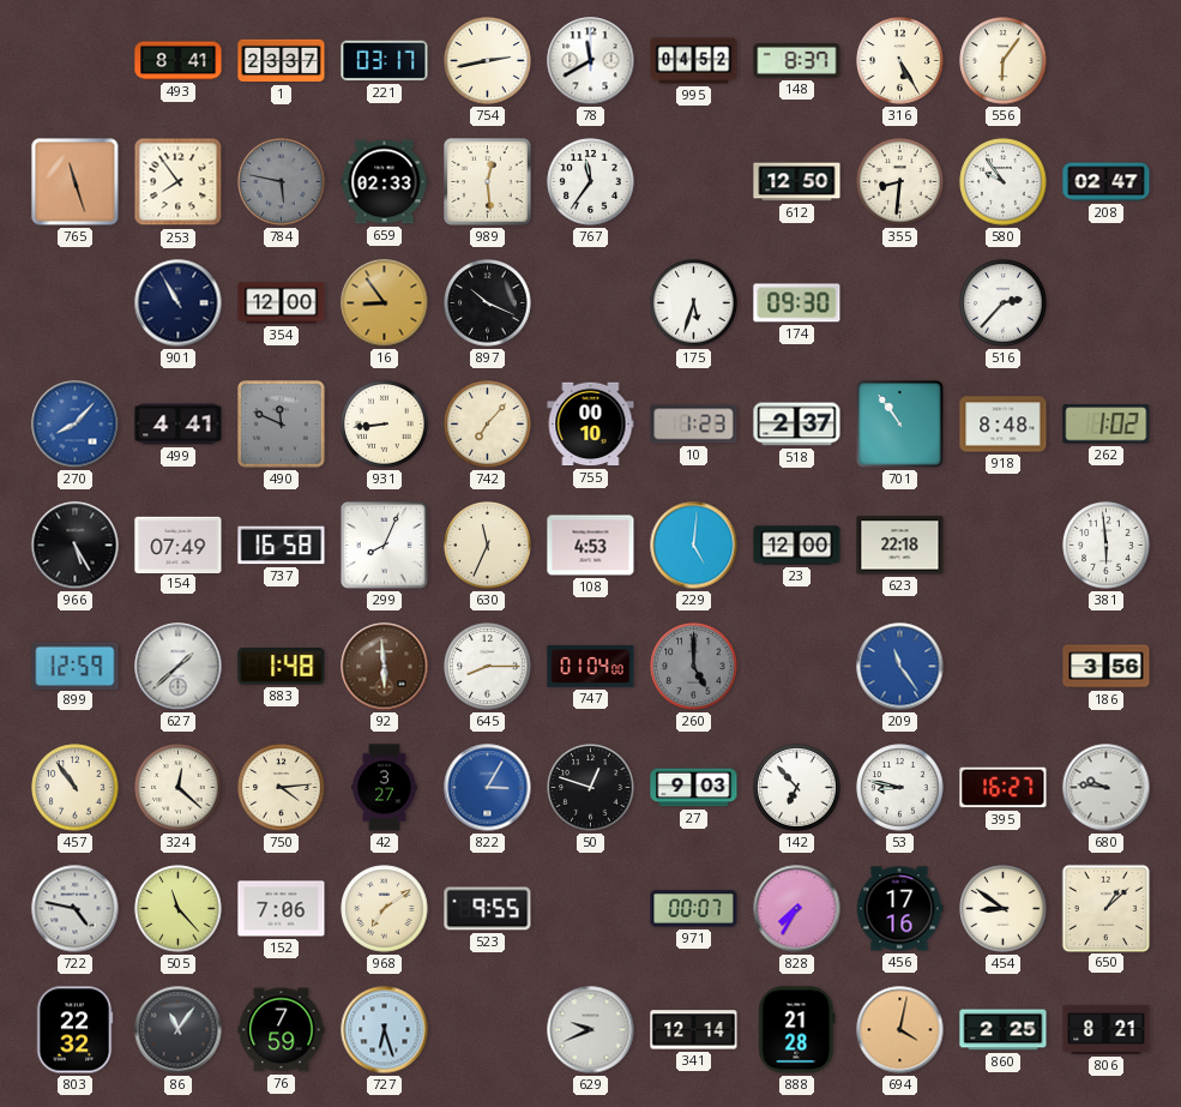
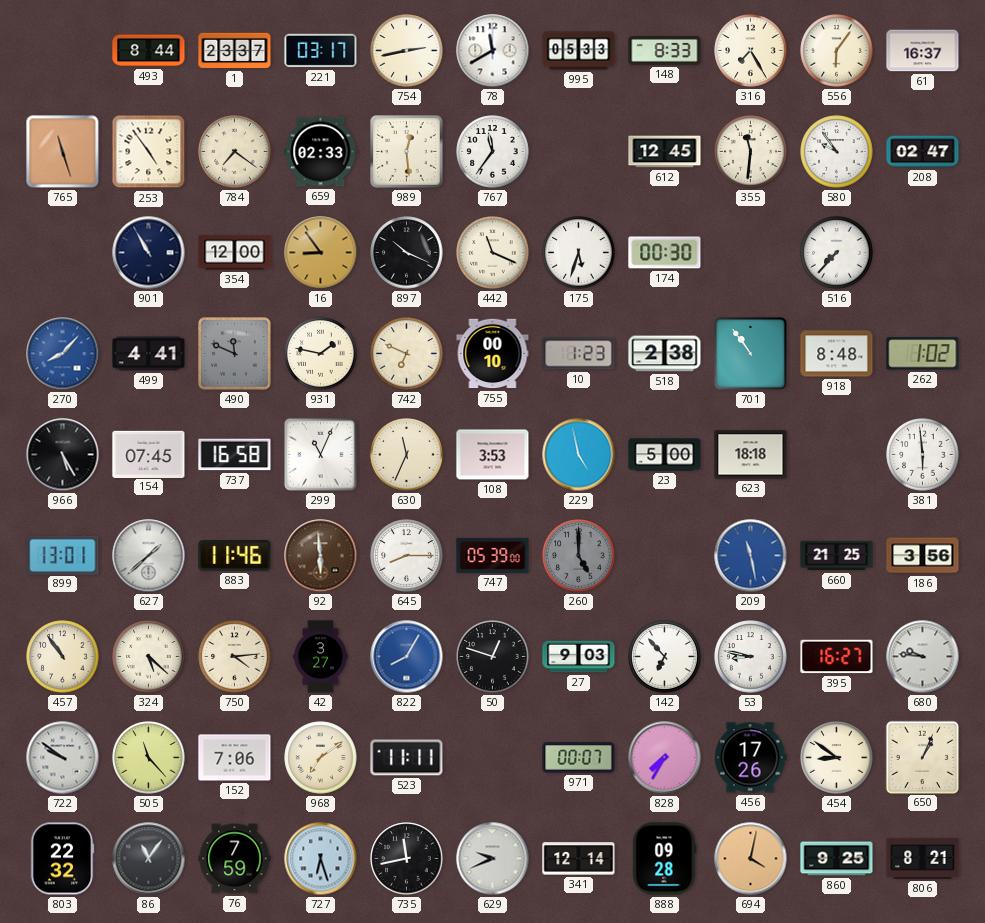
493: 8:41 -> 8:44
995: 04:52 -> 05:33
148: 8:37 -> 8:33
316: 5:25 -> 7:25
61: none -> 16:37
253: 7:54 -> 4:54
784: 5:47 -> 7:21
784 dial: grey -> cream
612: 12:50 -> 12:45
355: 8:31 -> 11:31
442: none -> 11:19
174: 09:30 -> 00:30
516: 2:37 -> 7:37
931: 8:44 -> 1:47
742: 7:07 -> 6:49
518: 2:37 -> 2:38
154: 07:49 -> 07:45
299: 8:04 -> 11:04
108: 4:53 -> 3:53
229: 5:01 -> 4:58
23: 12:00 -> 5:00
623: 22:18 -> 18:18
899: 12:59 -> 13:01
883: 1:48 -> 11:46
747: 01:04 -> 05:39
209: 11:24 -> 11:28
660: none -> 21:25
324: 12:22 -> 5:22
822: 3:05 -> 8:05
722: 4:47 -> 9:51
523: 9:55 -> 11:11
456: 17:16 -> 17:26
650: 1:08 -> 1:04
735: none -> 11:43
888: 21:28 -> 09:28
860: 2:25 -> 9:25
